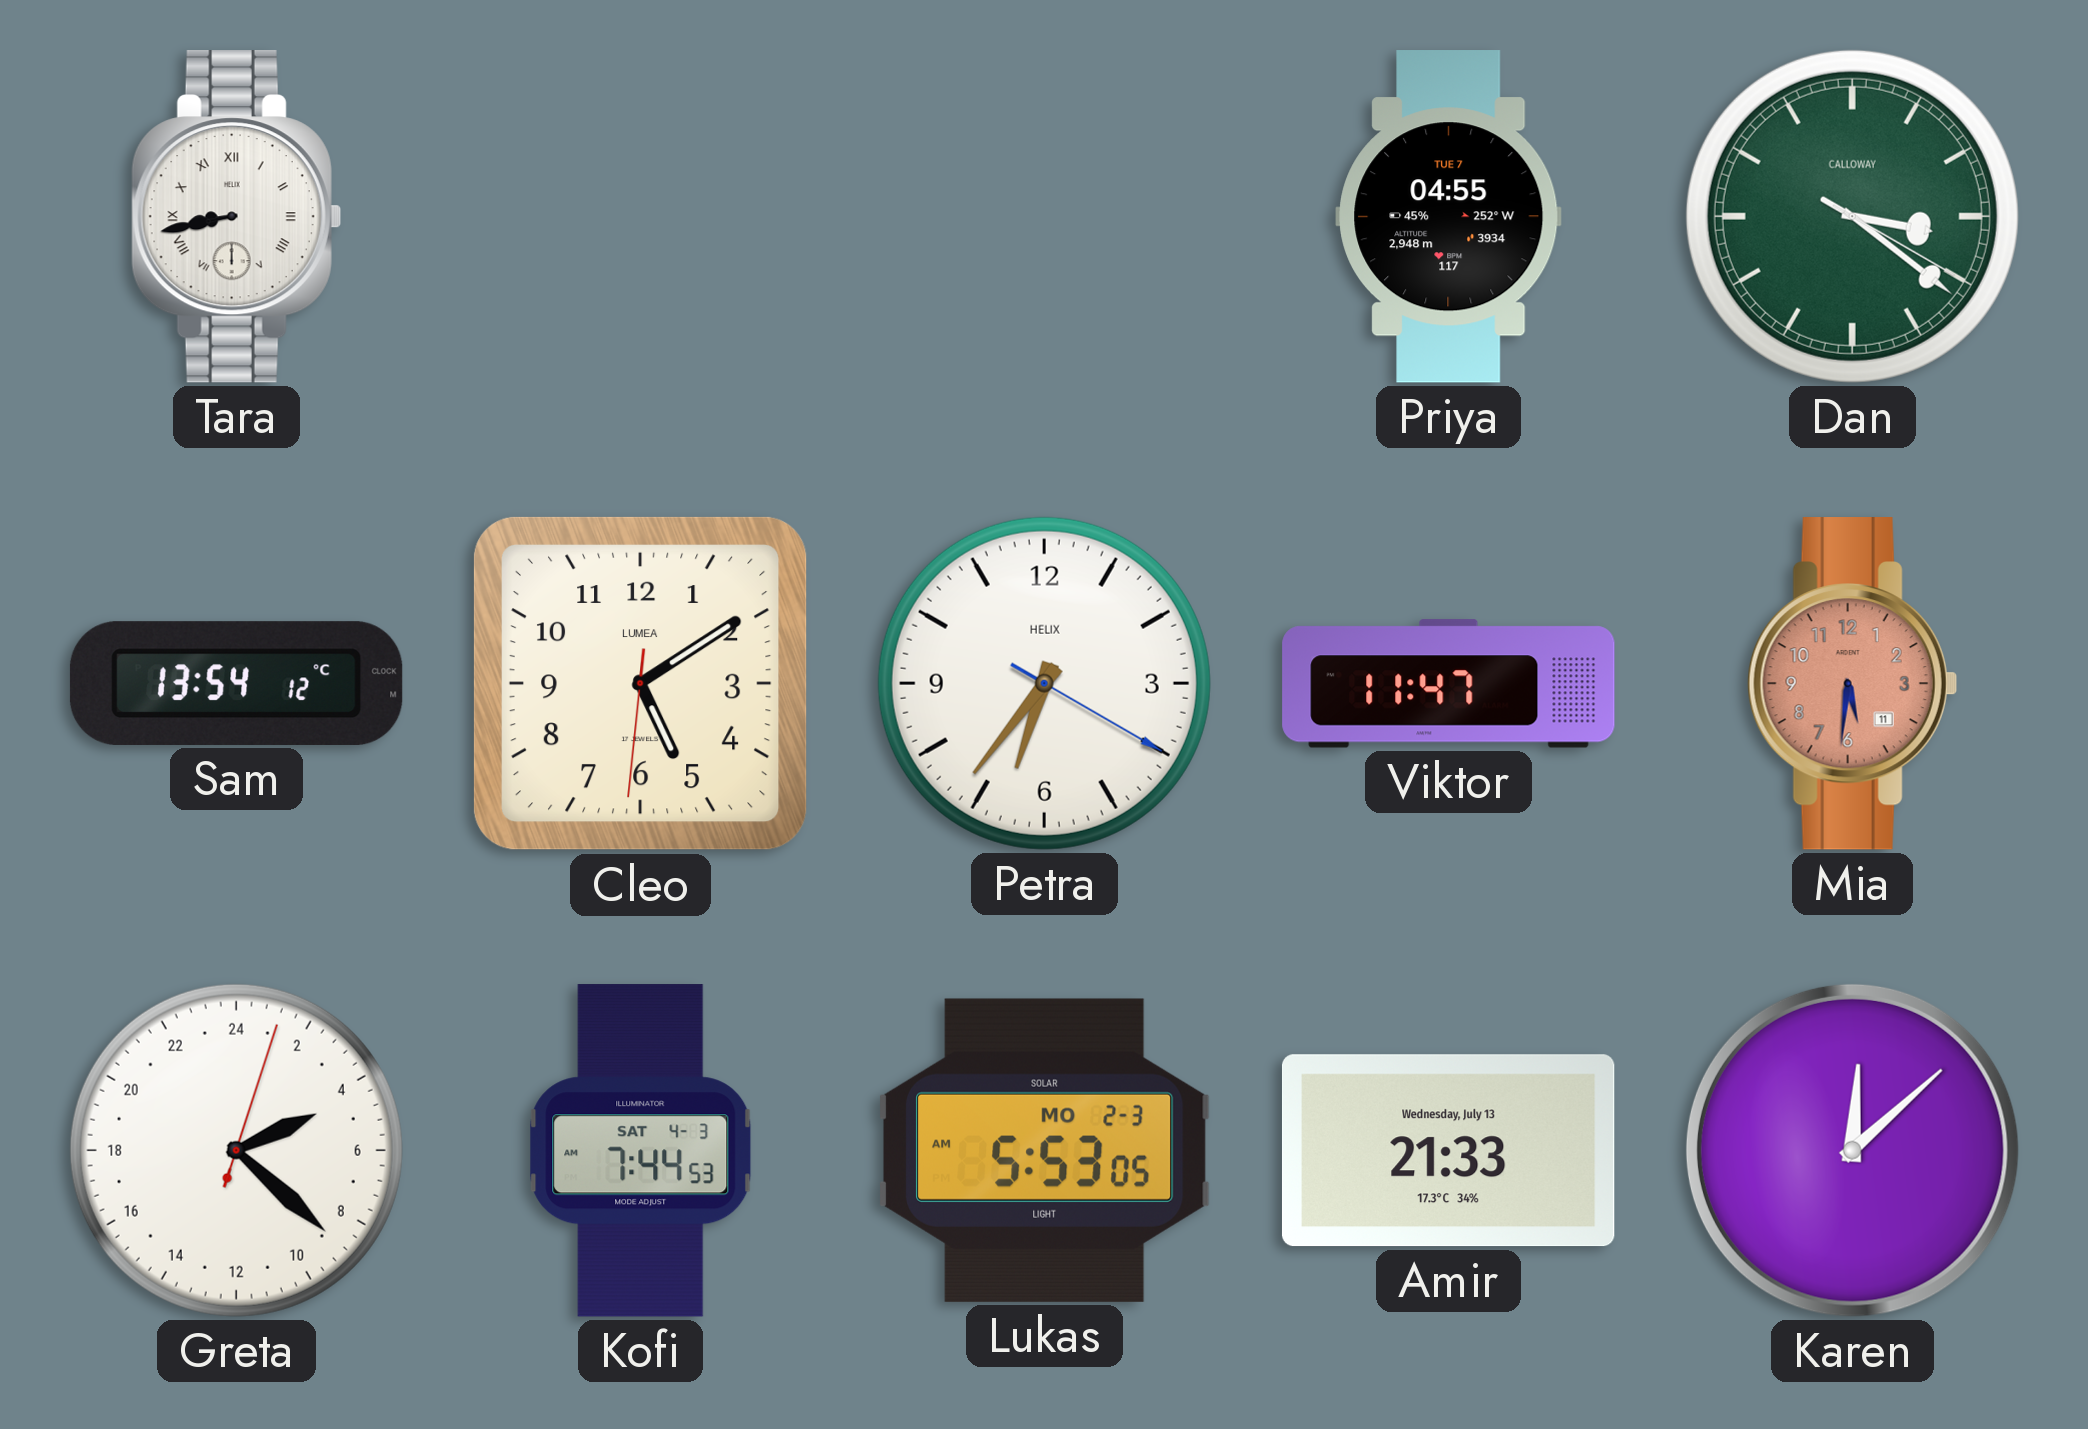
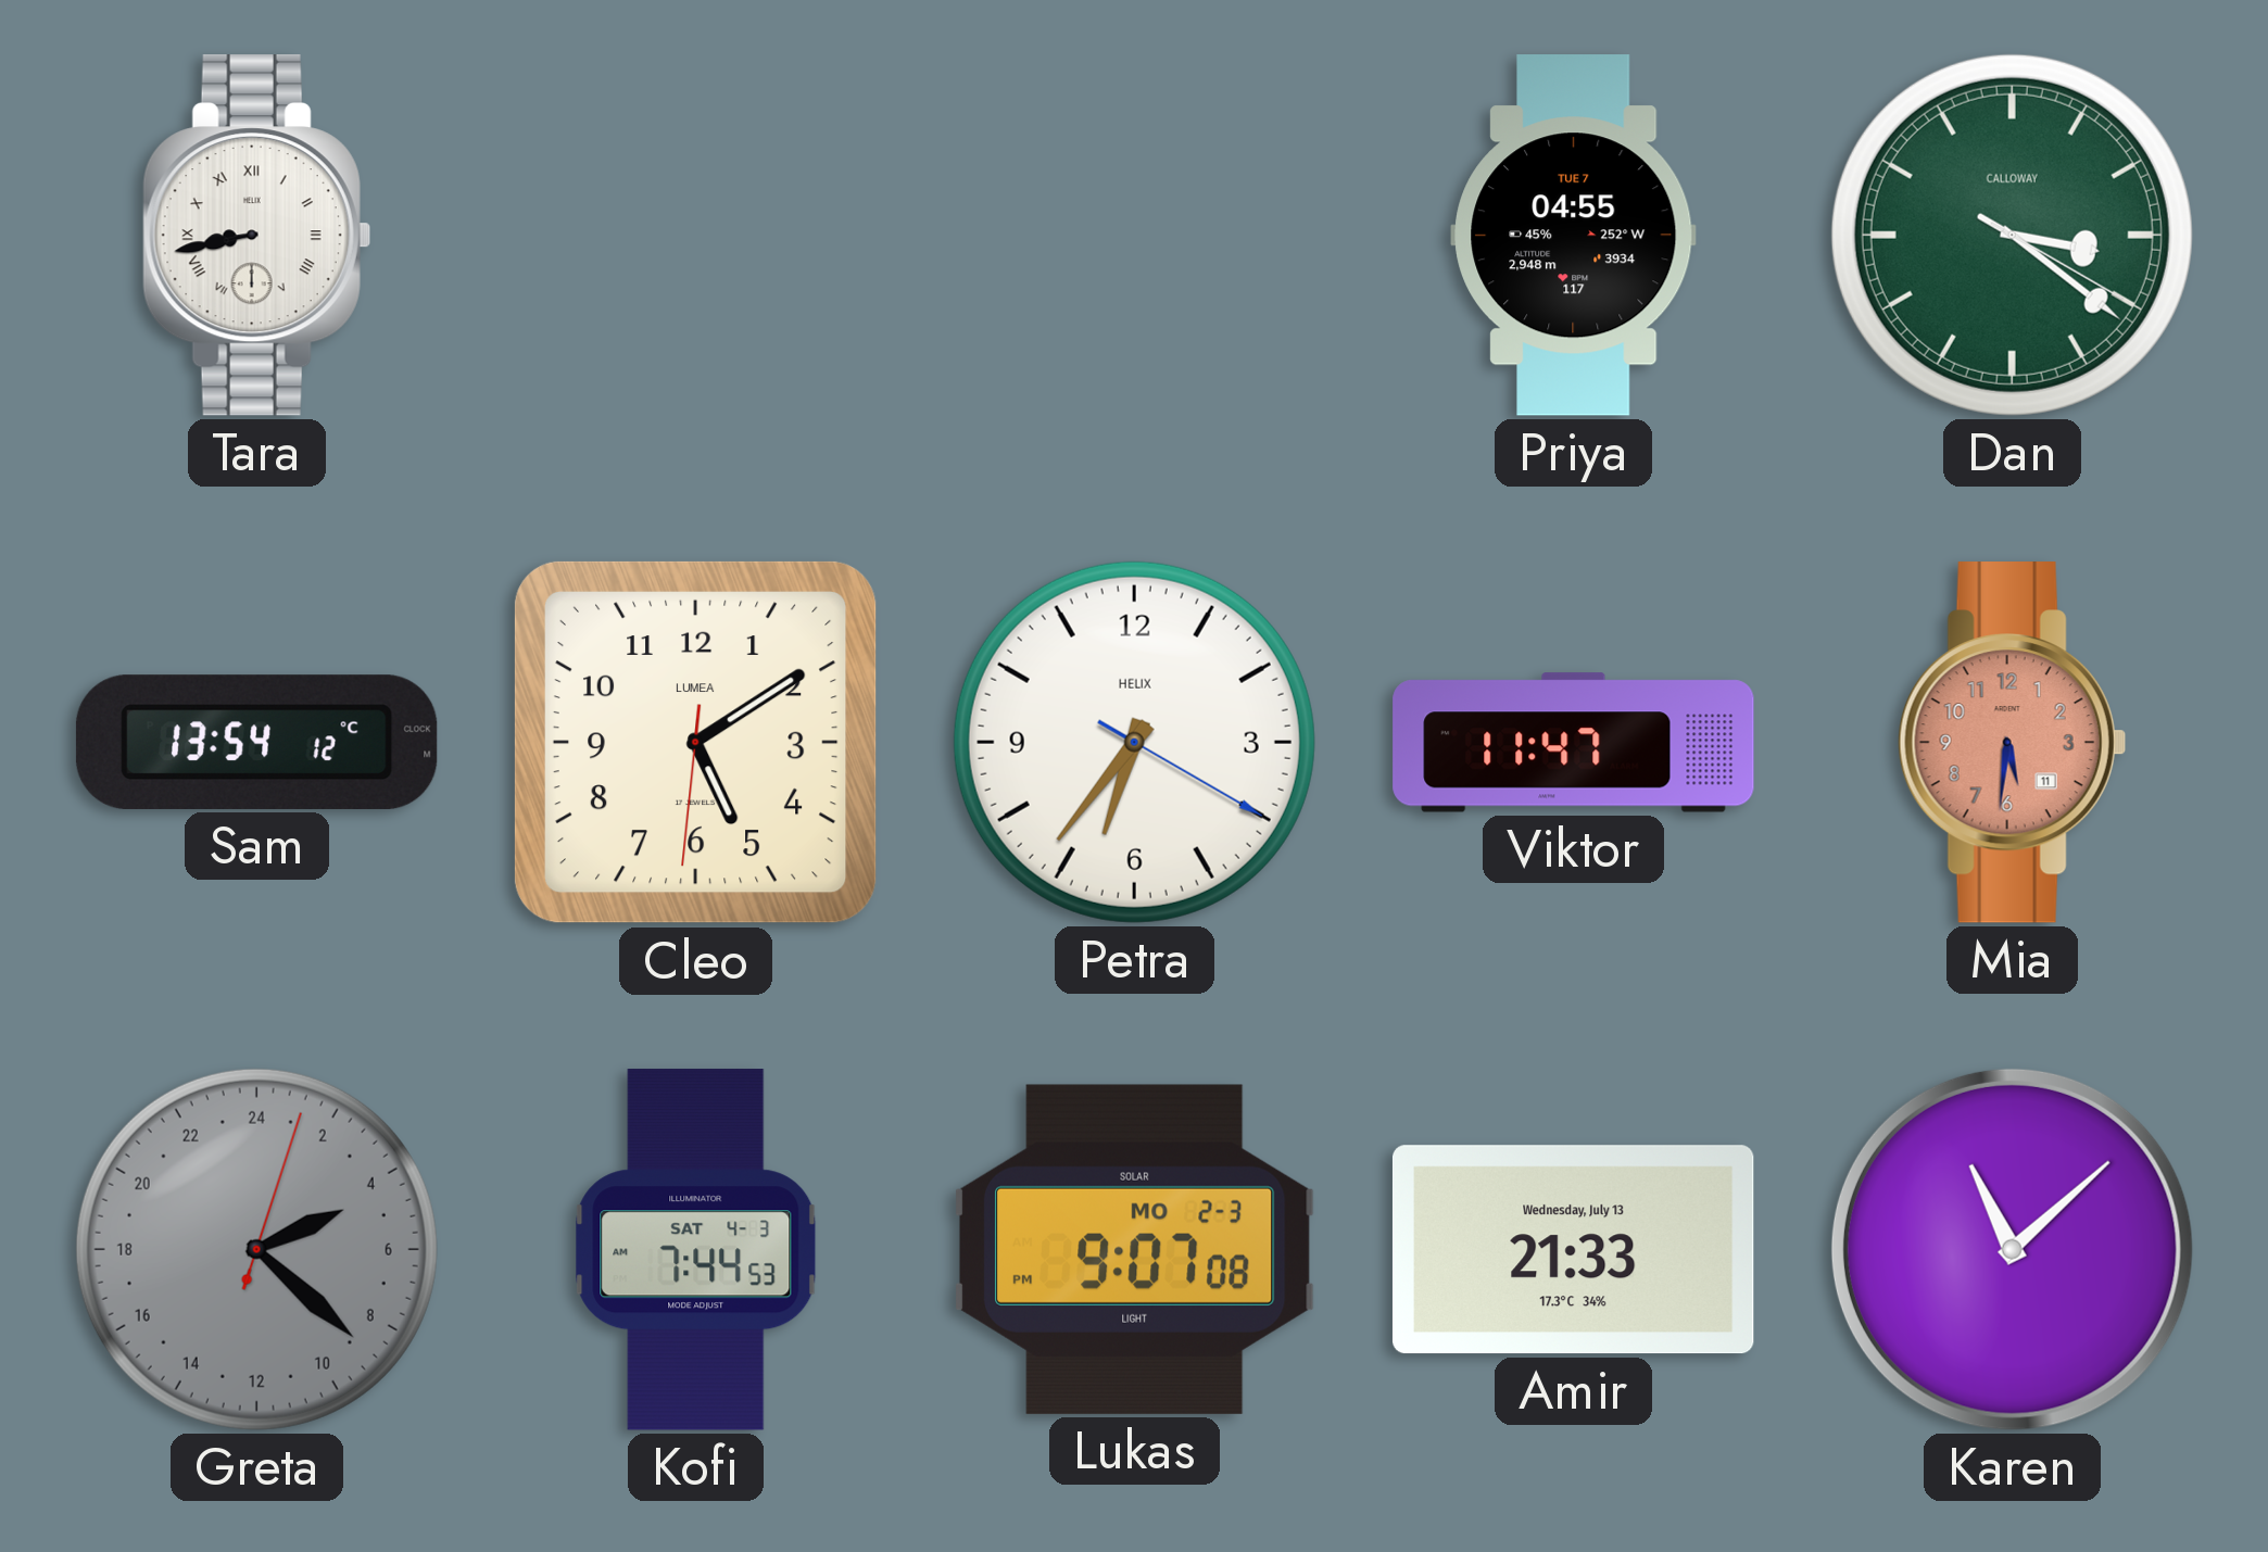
Greta dial: white -> grey
Lukas: 5:53 -> 9:07
Karen: 12:08 -> 11:08
